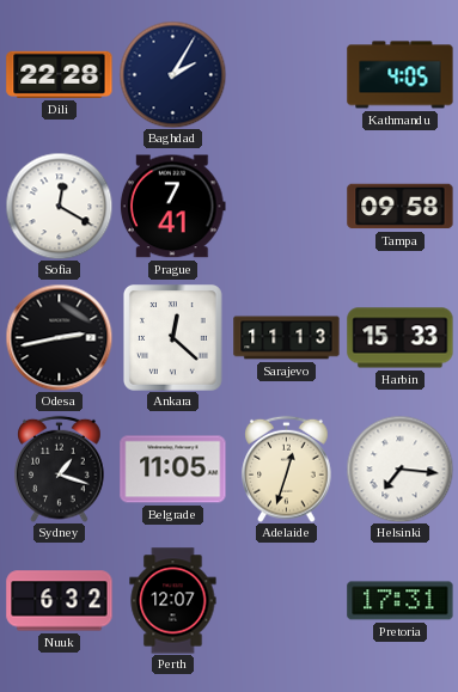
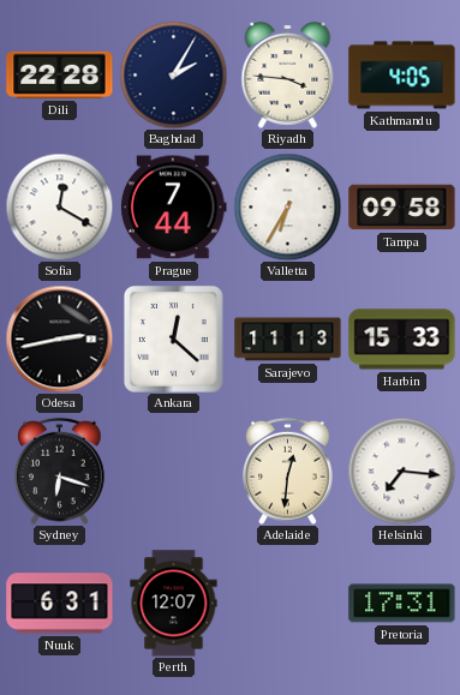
Riyadh: none -> 3:46
Prague: 7:41 -> 7:44
Valletta: none -> 6:35
Sydney: 1:18 -> 6:18
Belgrade: 11:05 -> none
Adelaide: 12:33 -> 12:31
Nuuk: 6:32 -> 6:31
